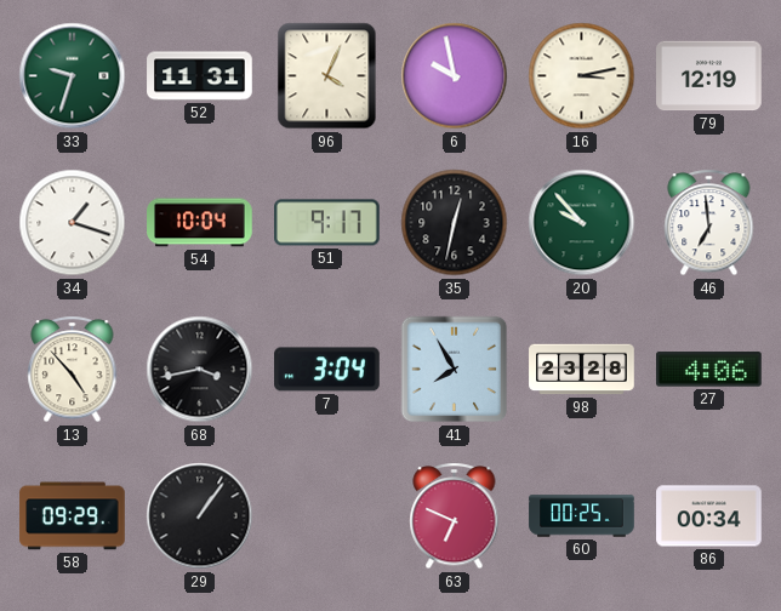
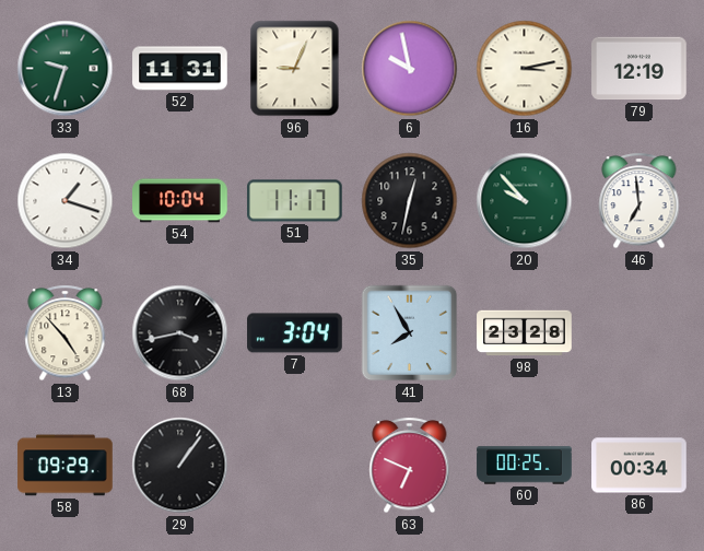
96: 4:04 -> 9:04
51: 9:17 -> 11:17
27: 4:06 -> none
